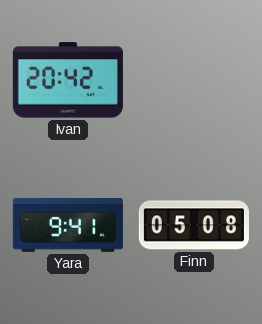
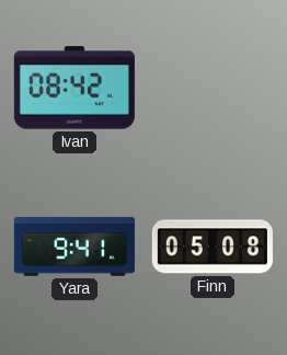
Ivan: 20:42 -> 08:42
